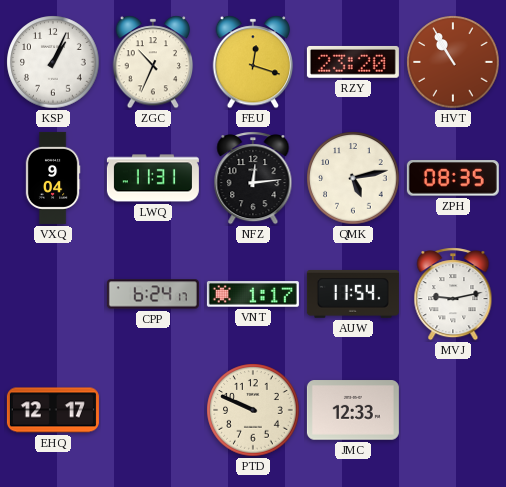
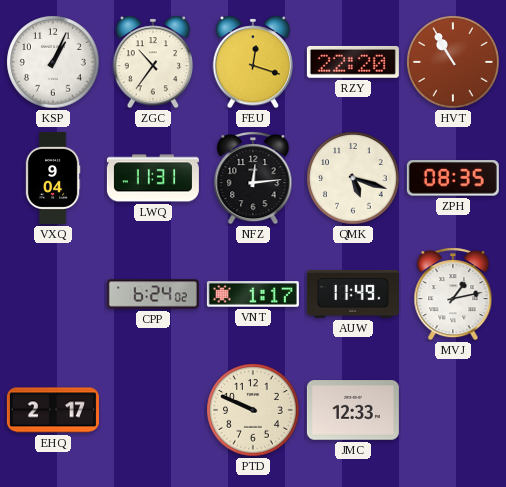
ZGC: 10:34 -> 10:36
RZY: 23:20 -> 22:20
QMK: 5:13 -> 5:18
CPP: 6:24:17 -> 6:24:02
AUW: 11:54 -> 11:49
MVJ: 9:13 -> 1:13
EHQ: 12:17 -> 2:17
